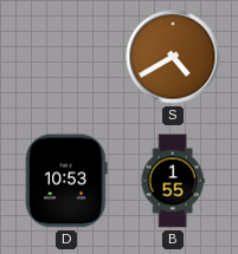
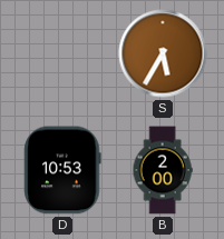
S: 4:40 -> 5:35
B: 1:55 -> 2:00
